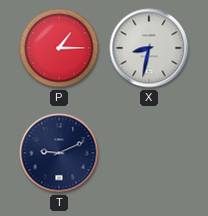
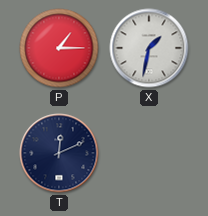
X: 8:32 -> 1:32
T: 9:11 -> 12:11
